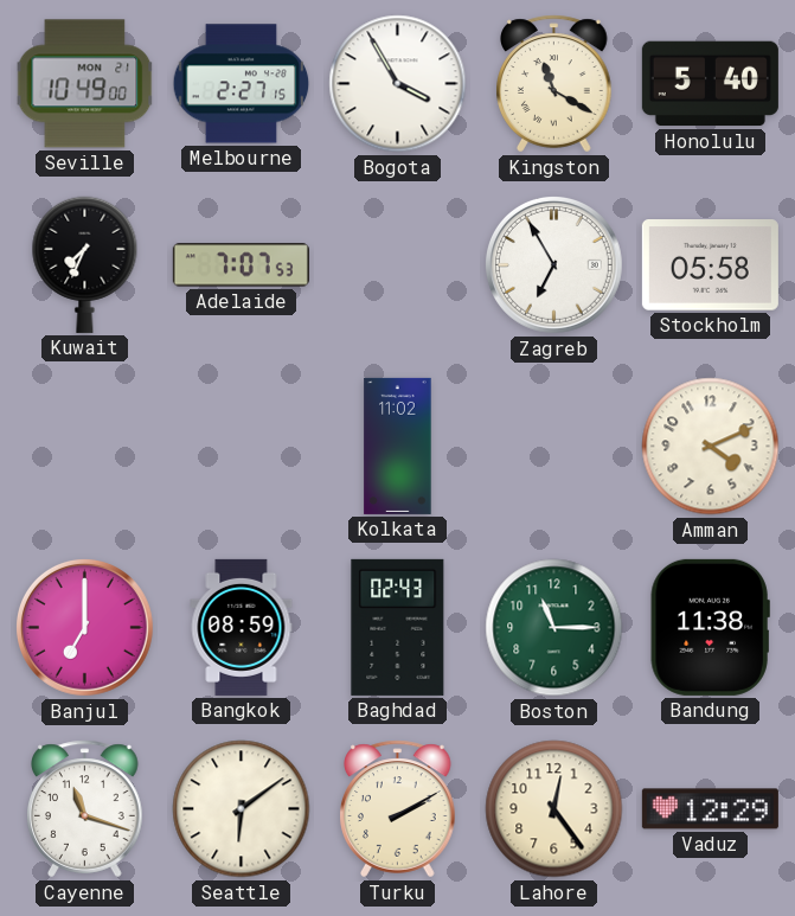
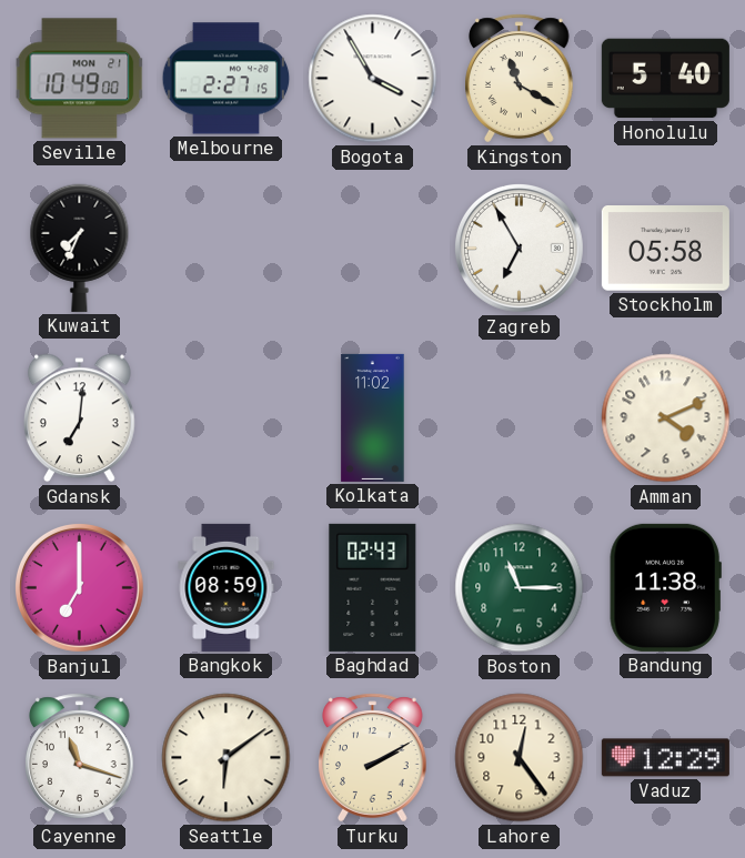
Adelaide: 7:07 -> none
Gdansk: none -> 7:01
